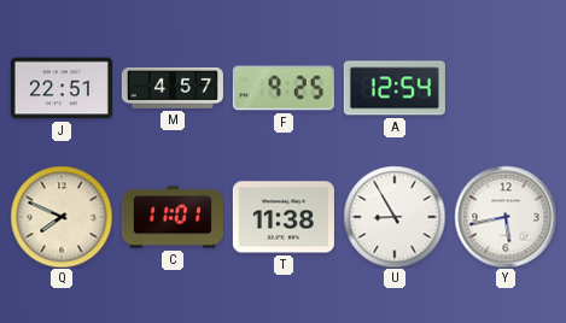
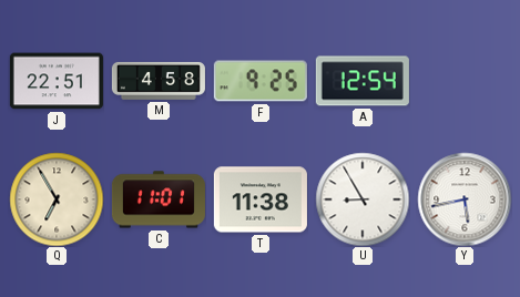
M: 4:57 -> 4:58
Q: 7:49 -> 6:55
